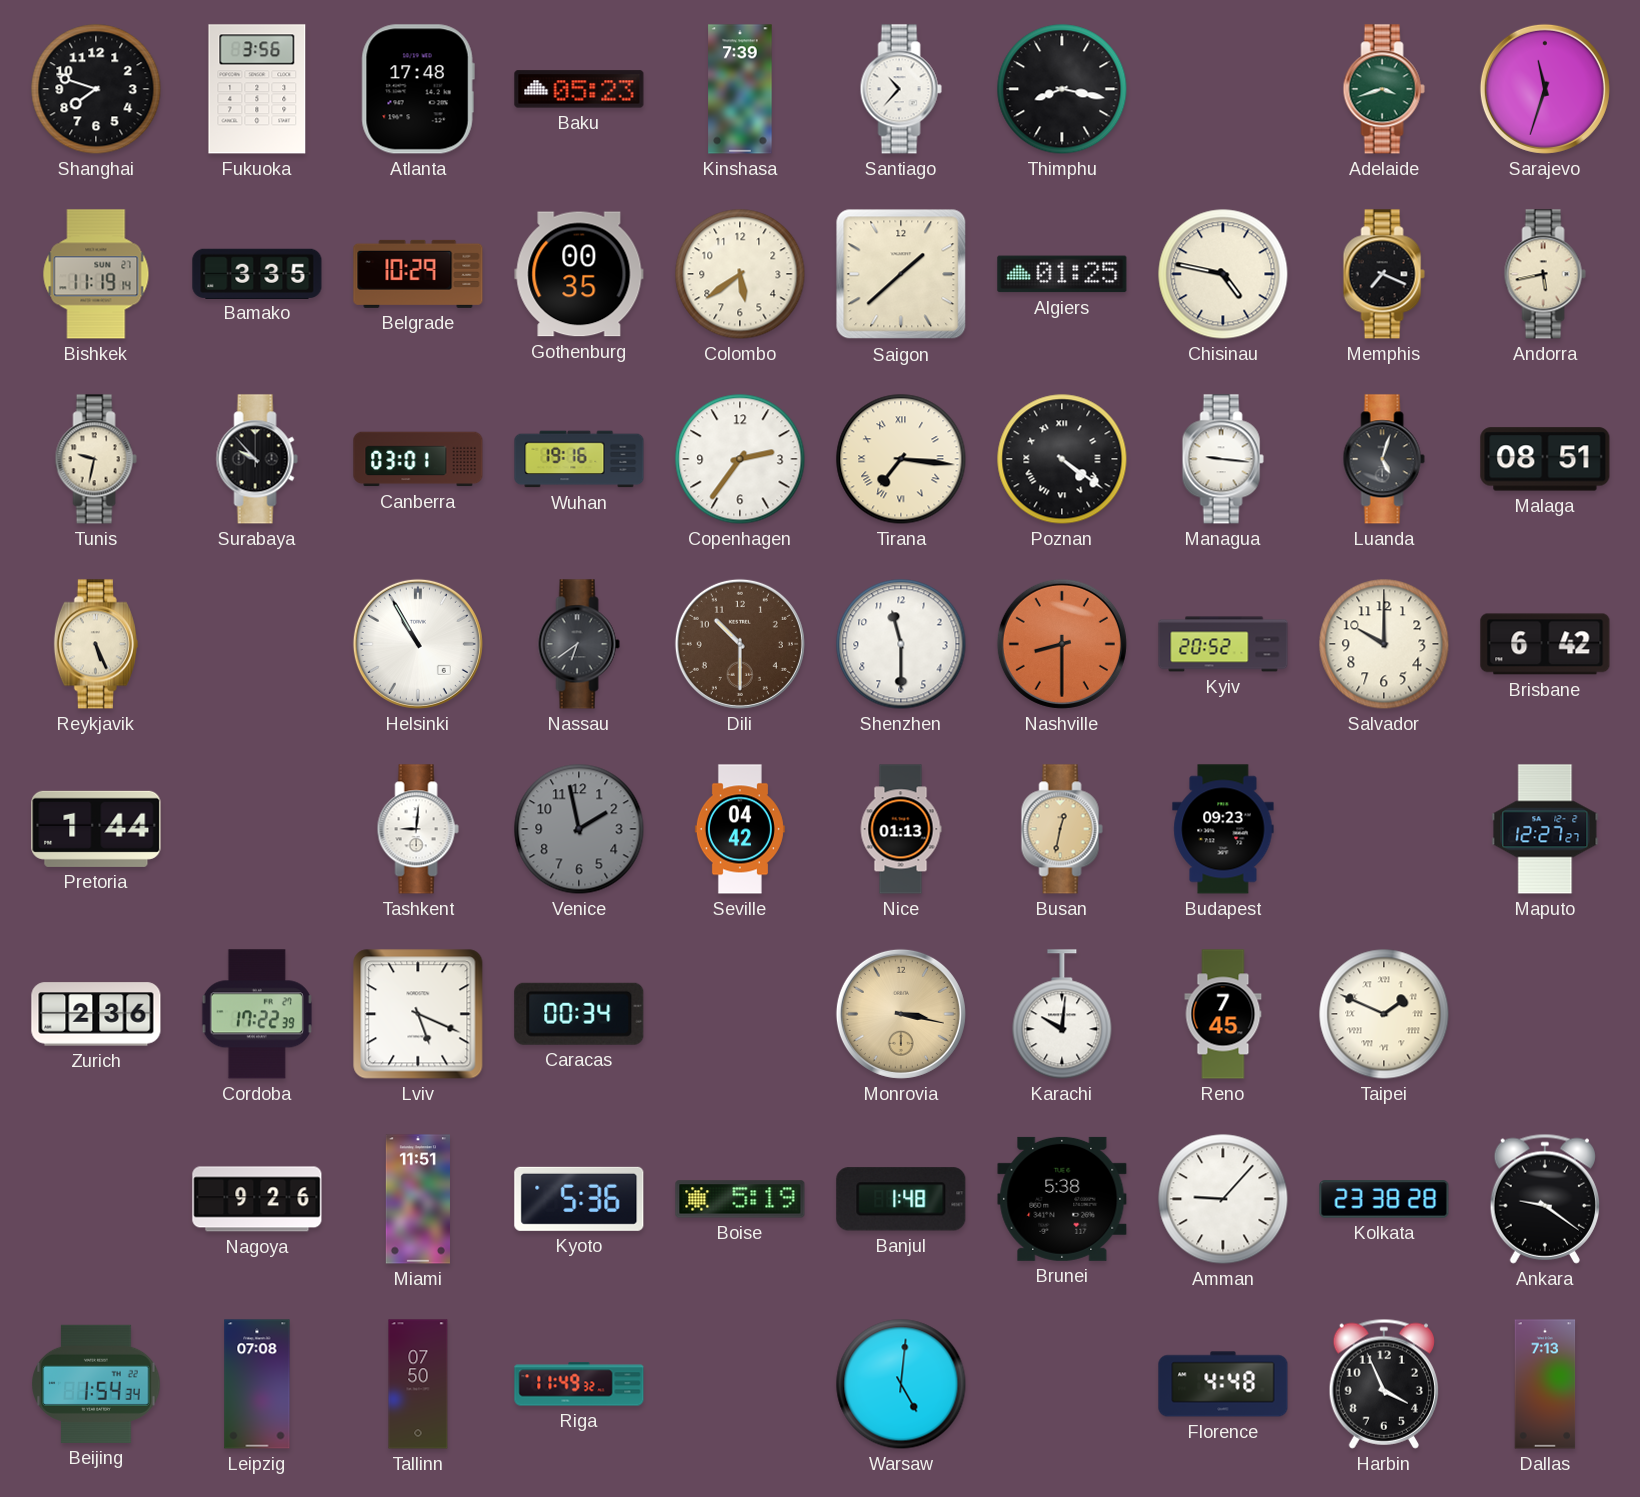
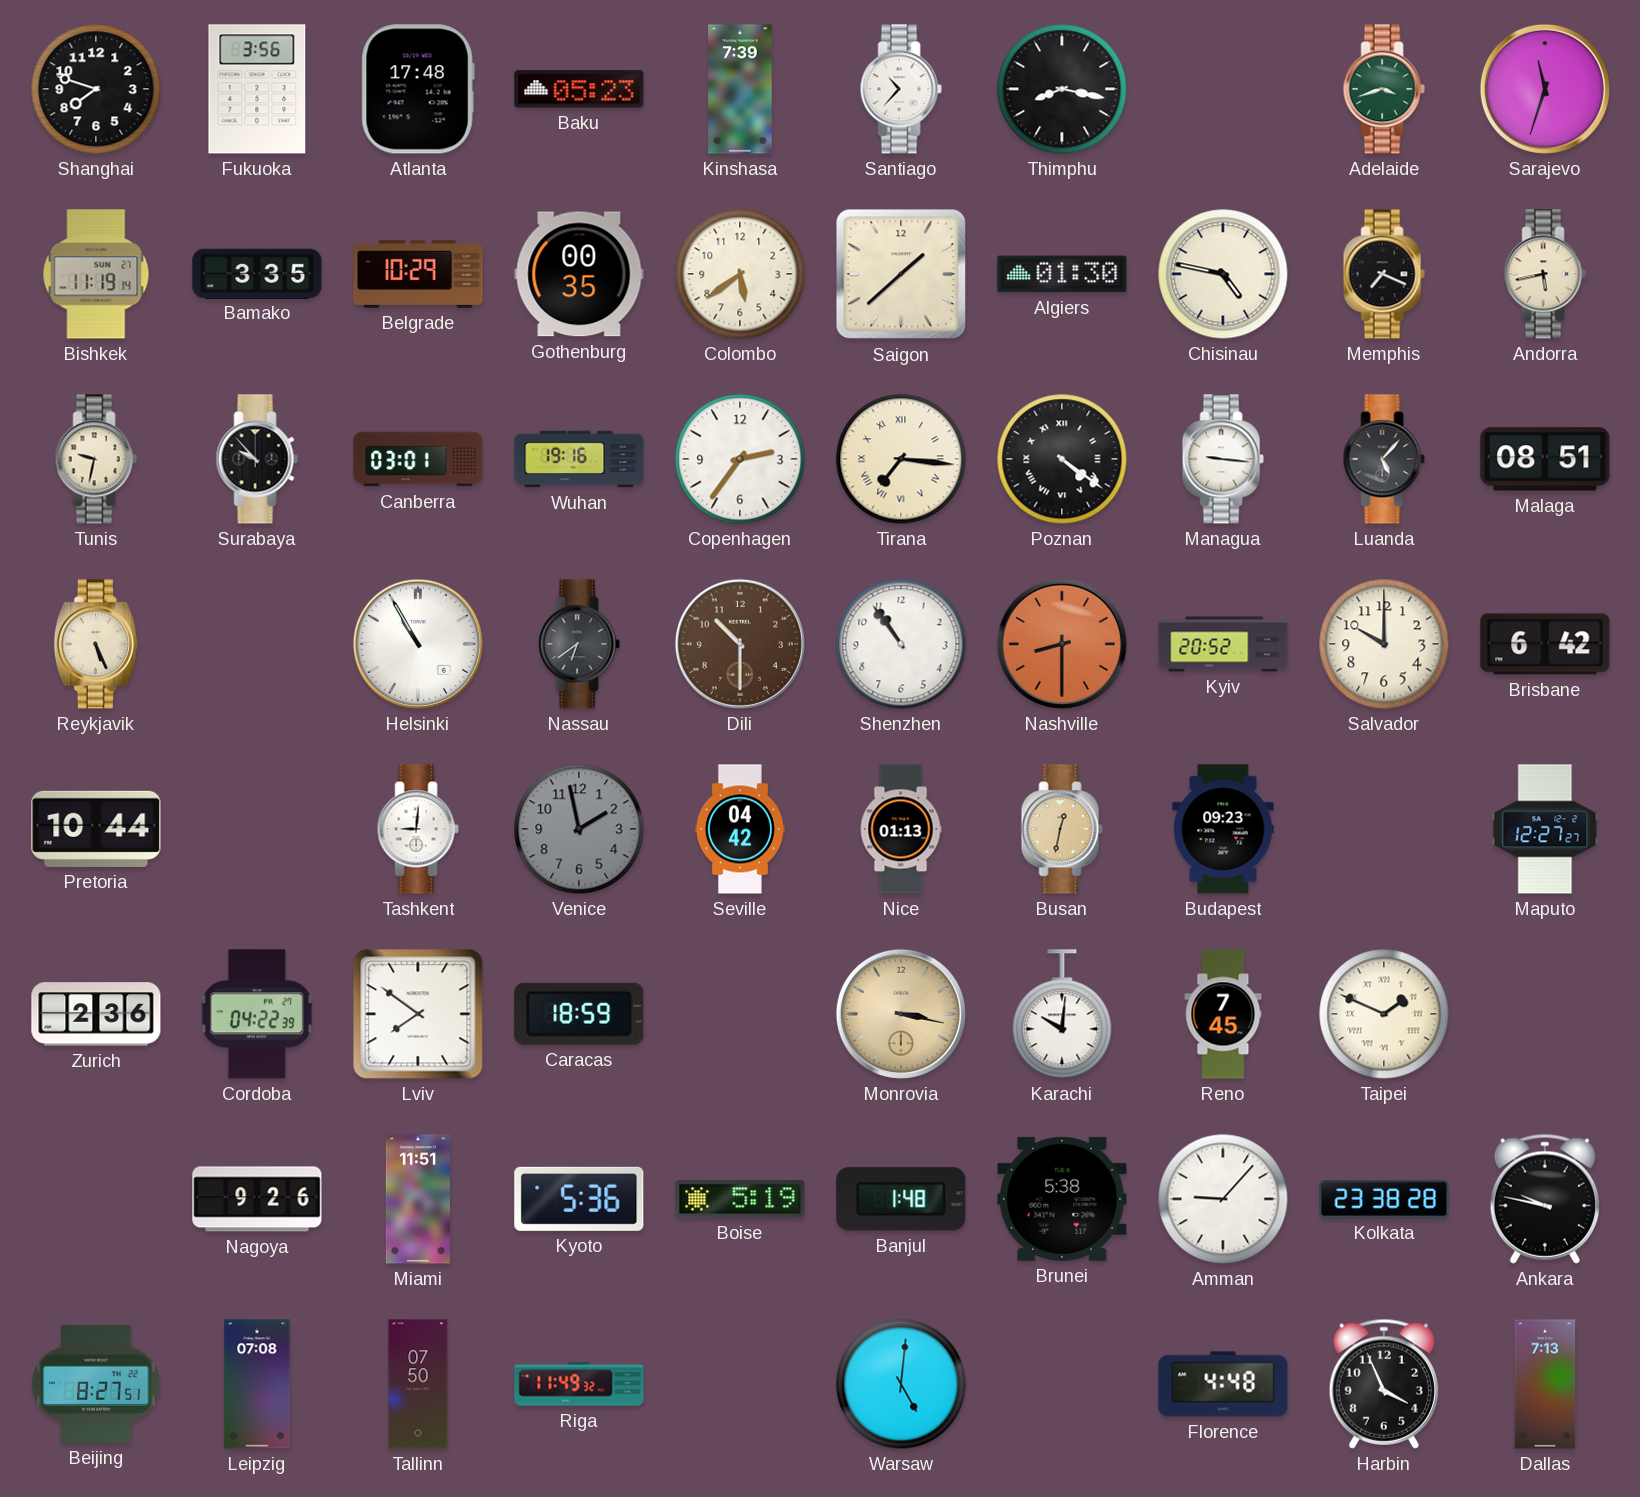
Algiers: 01:25 -> 01:30
Luanda: 5:03 -> 5:07
Shenzhen: 11:30 -> 10:54
Pretoria: 1:44 -> 10:44
Cordoba: 17:22 -> 04:22
Lviv: 5:19 -> 7:51
Caracas: 00:34 -> 18:59
Ankara: 9:21 -> 9:47
Beijing: 1:54 -> 8:27
